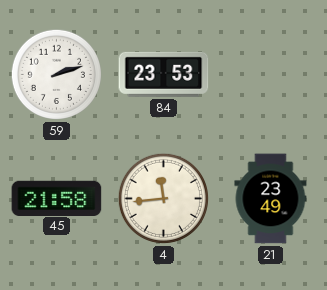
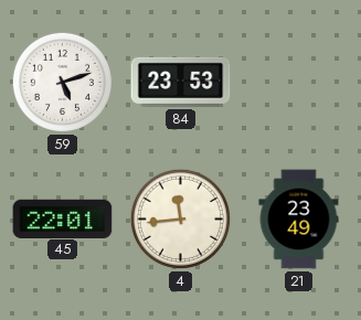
59: 2:12 -> 5:12
45: 21:58 -> 22:01
